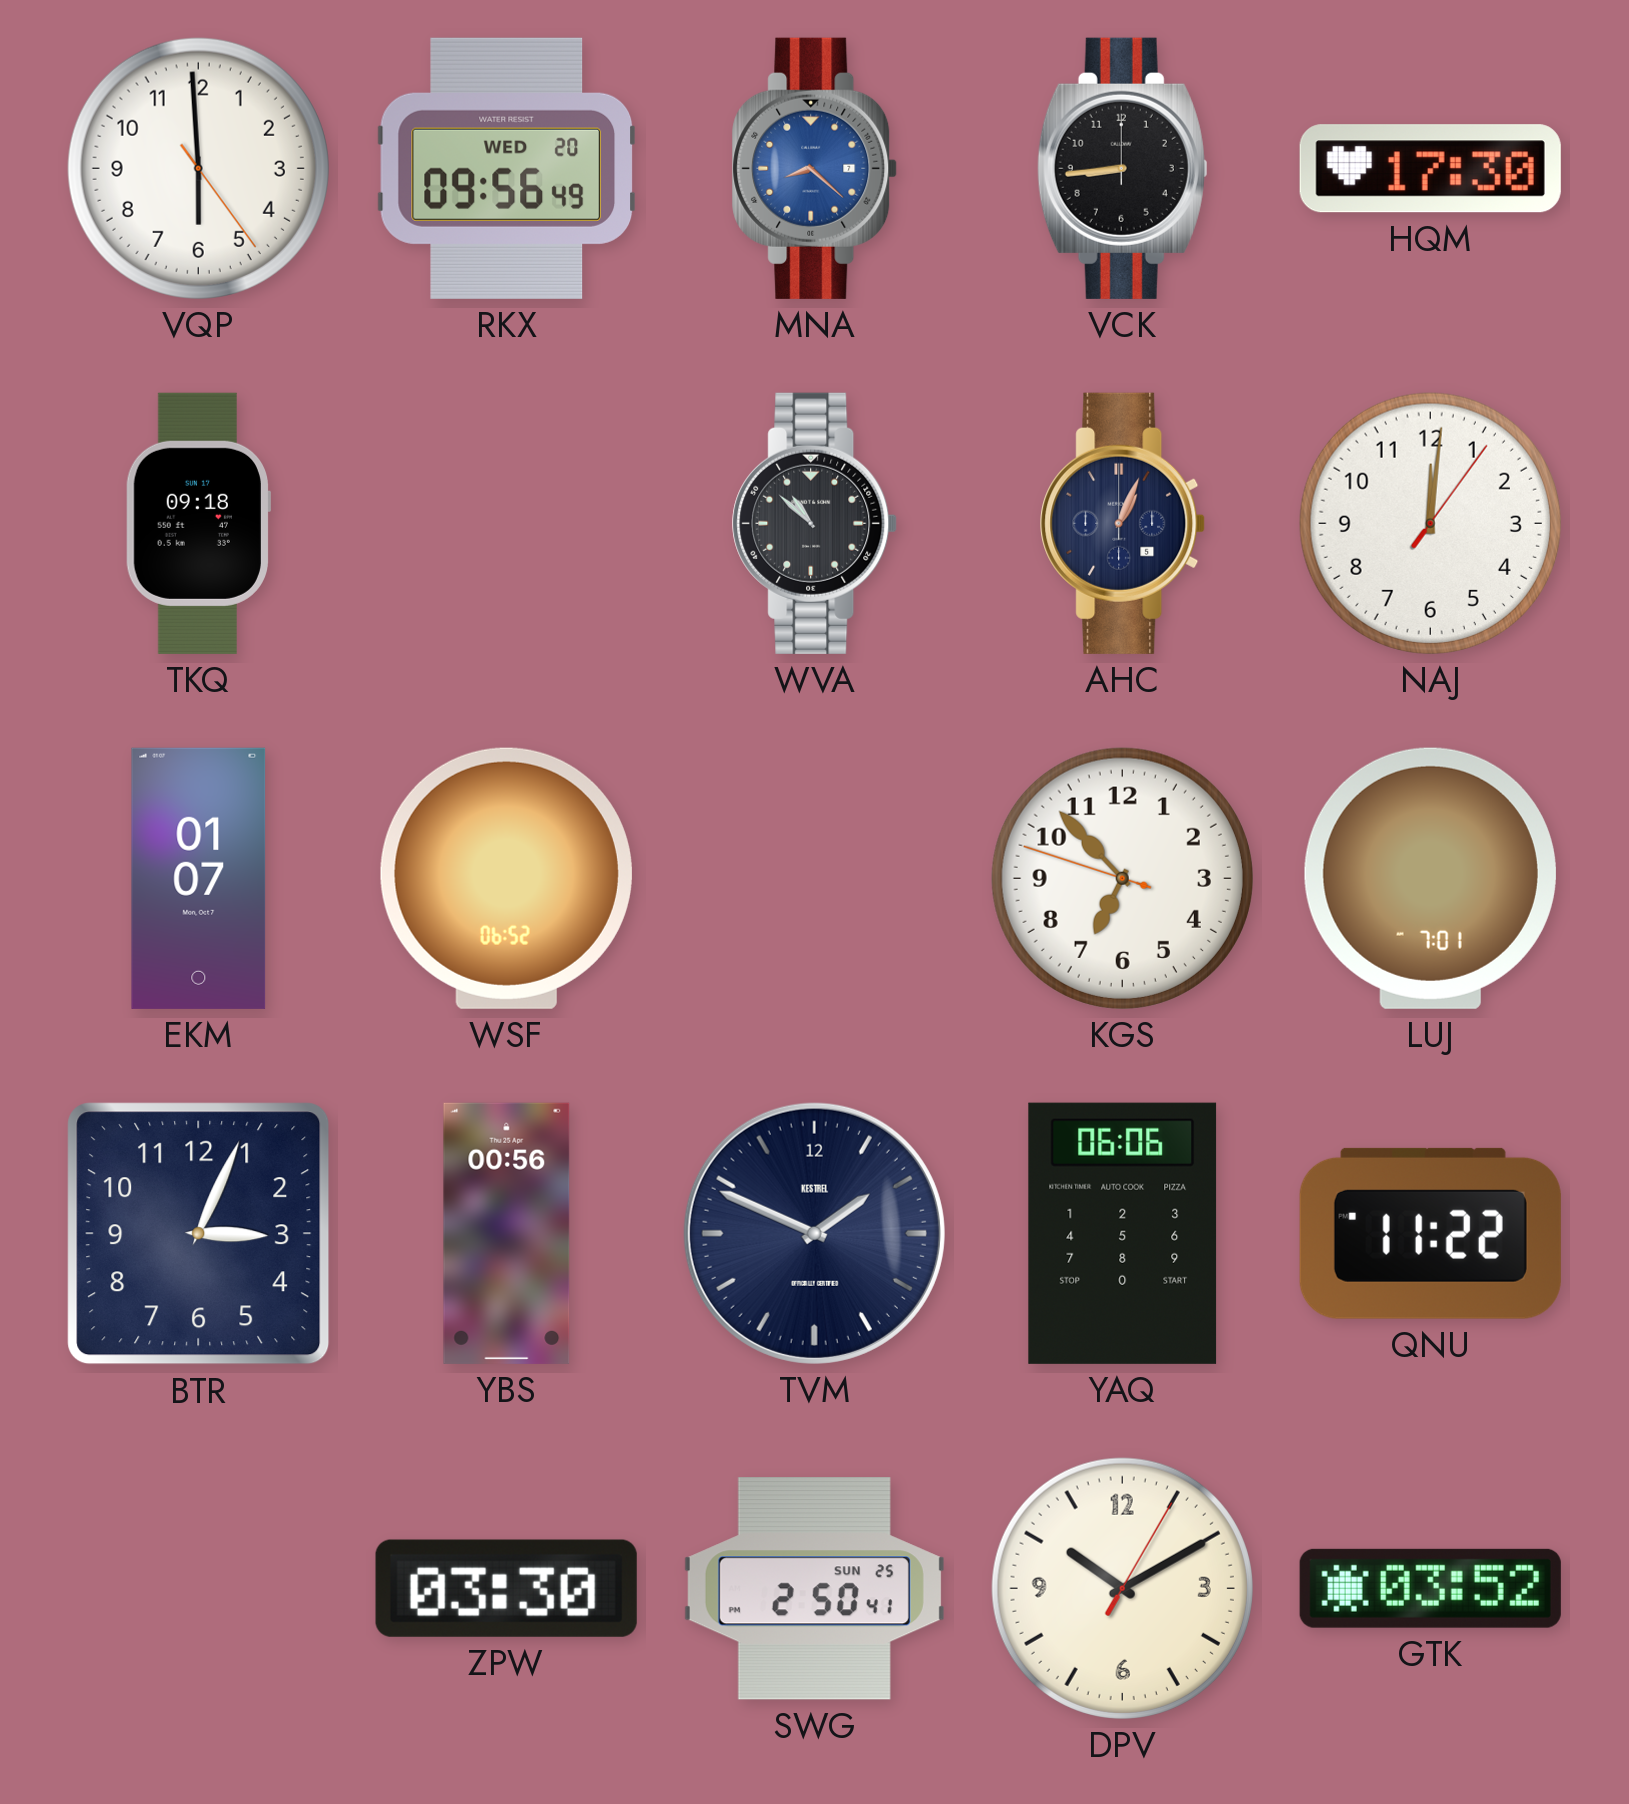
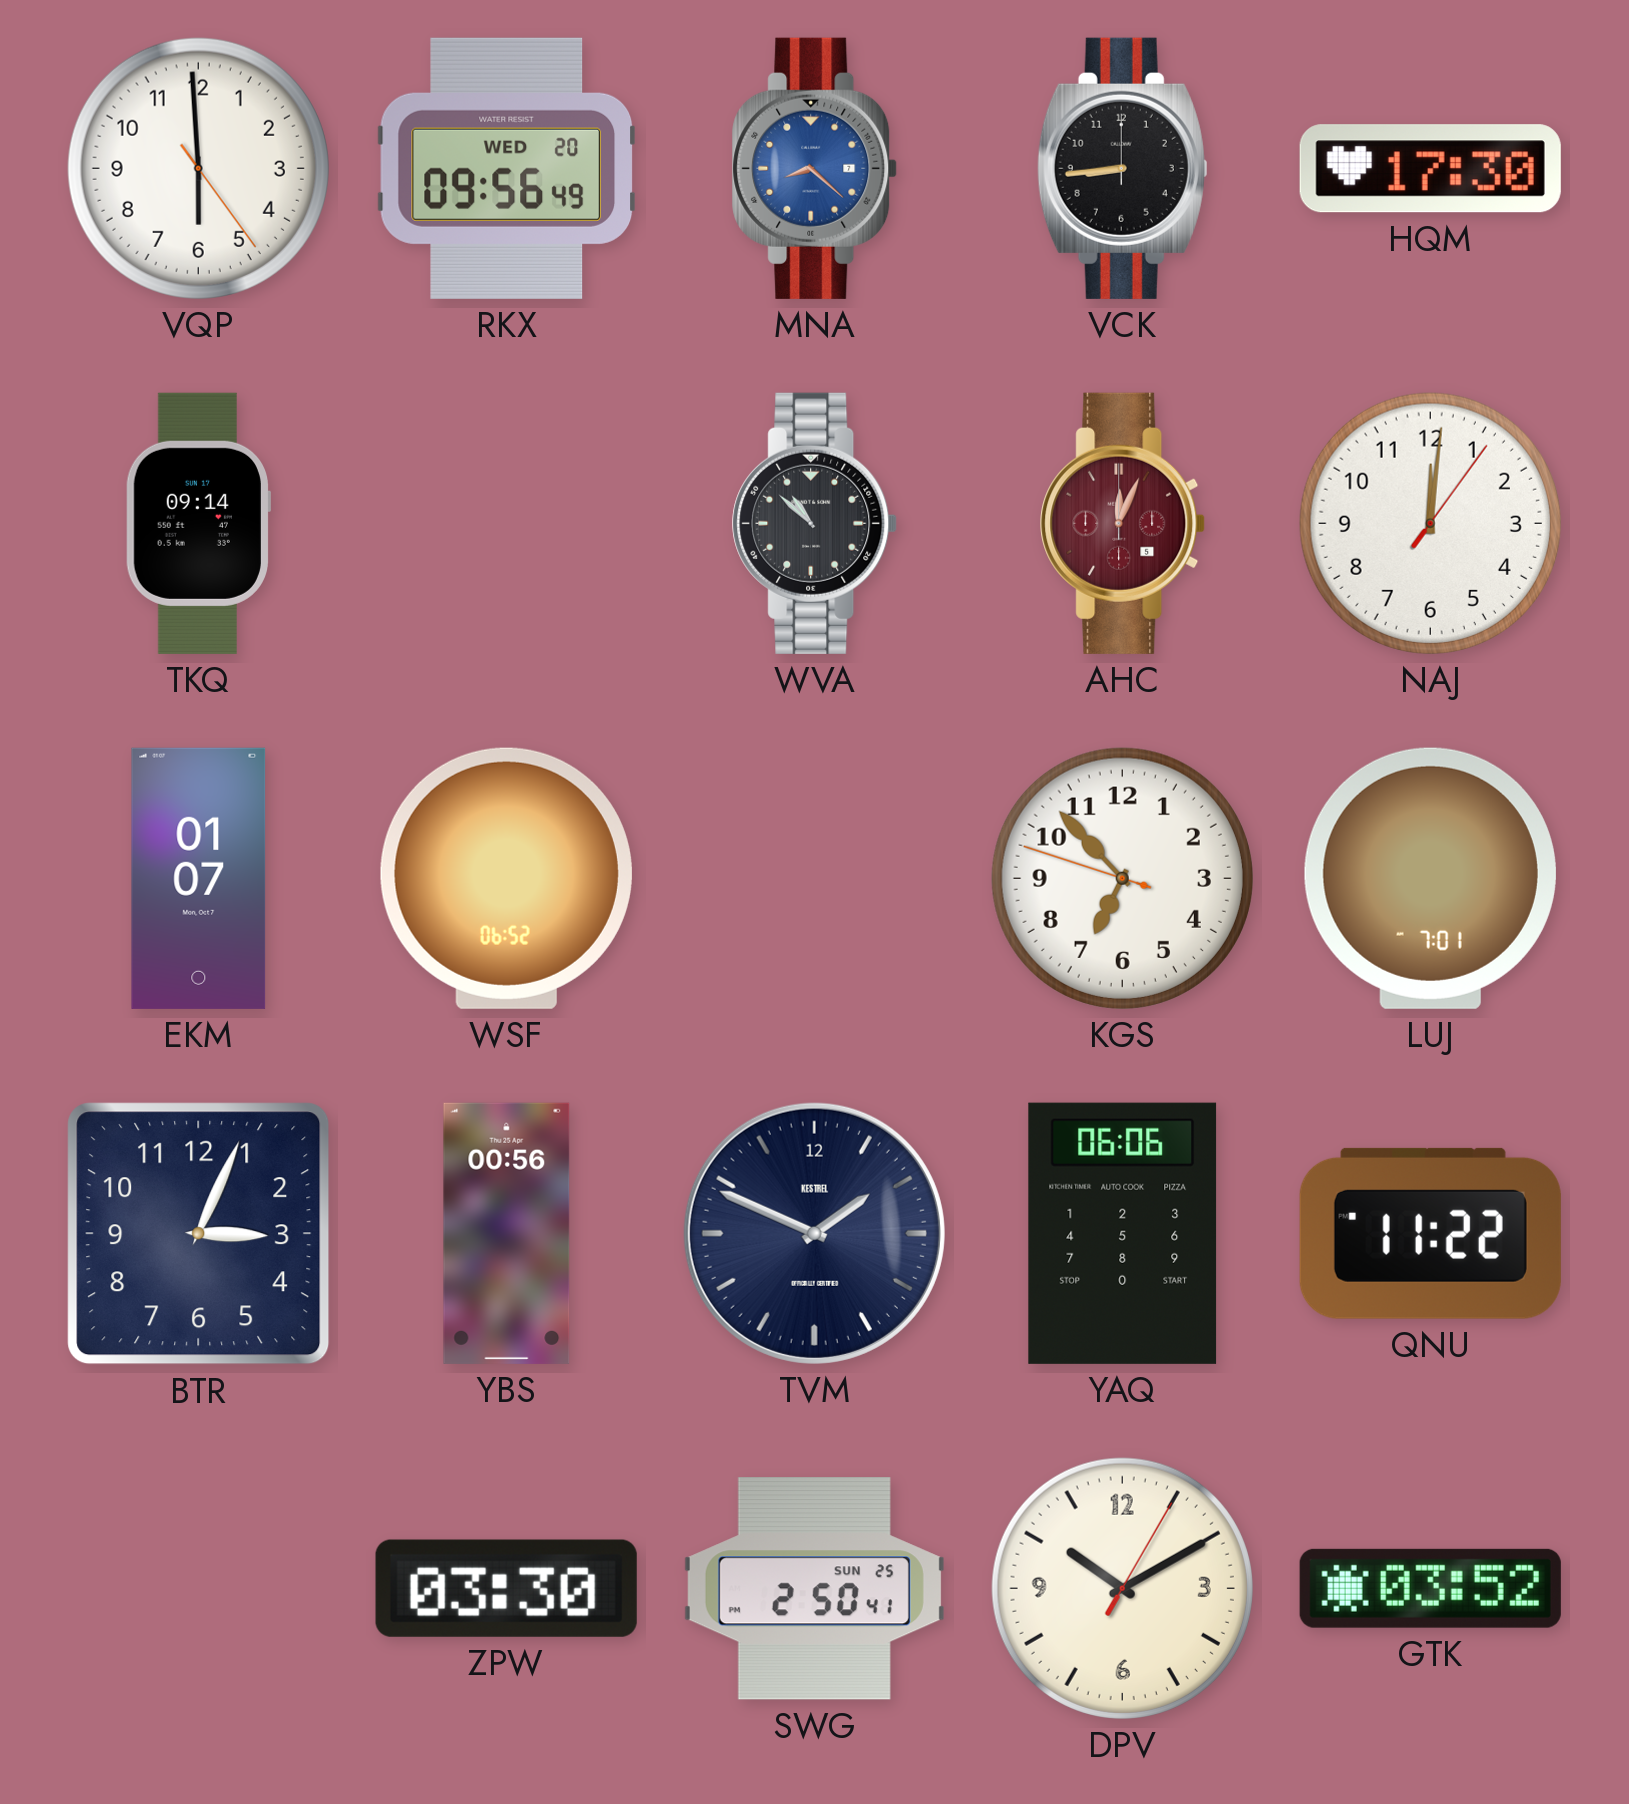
TKQ: 09:18 -> 09:14
AHC: 1:04 -> 12:04
AHC dial: navy -> burgundy
